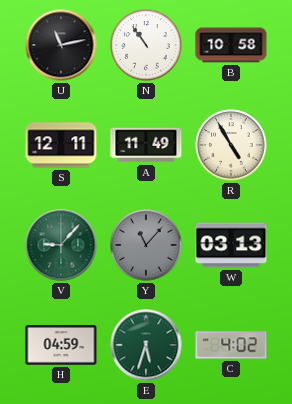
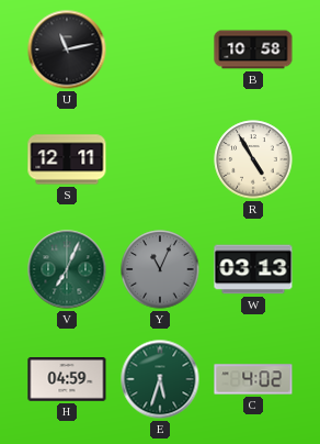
N: 10:54 -> none
A: 11:49 -> none
V: 9:07 -> 7:04
Y: 11:07 -> 11:04
